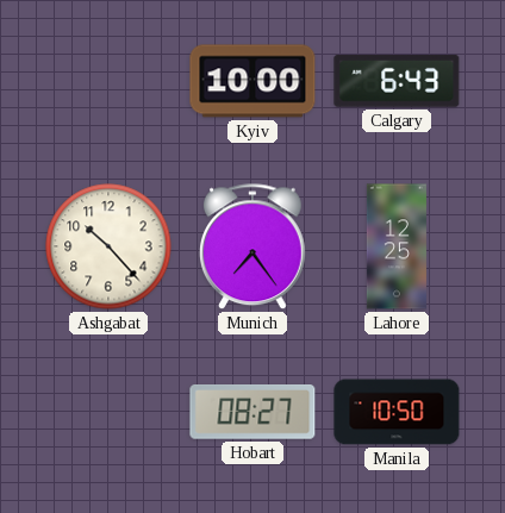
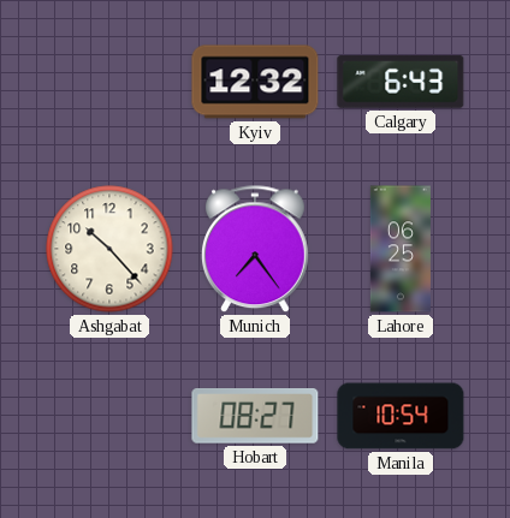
Kyiv: 10:00 -> 12:32
Lahore: 12:25 -> 06:25
Manila: 10:50 -> 10:54
